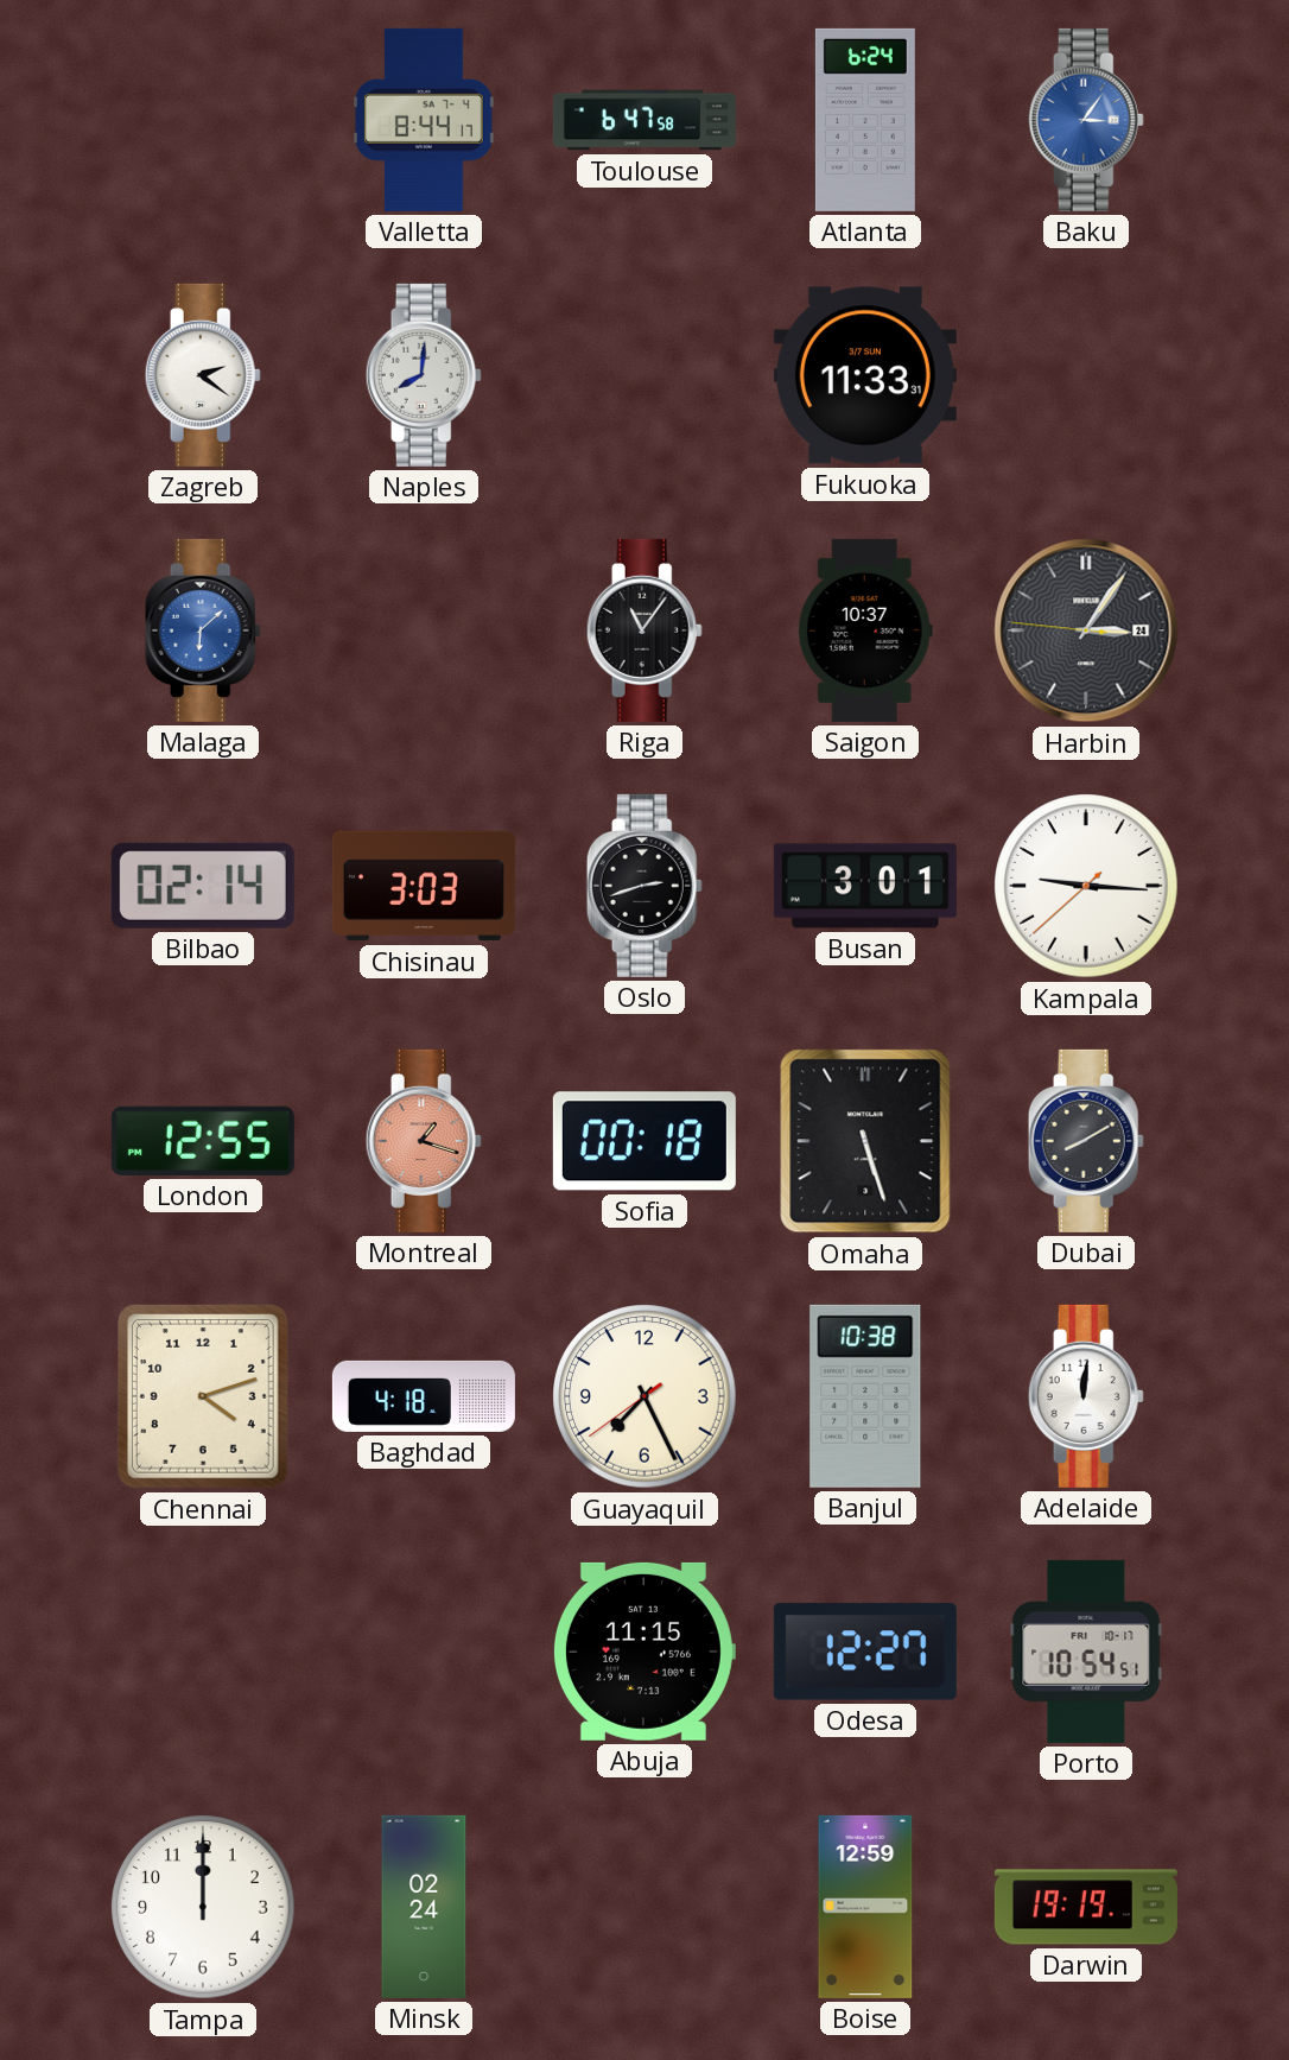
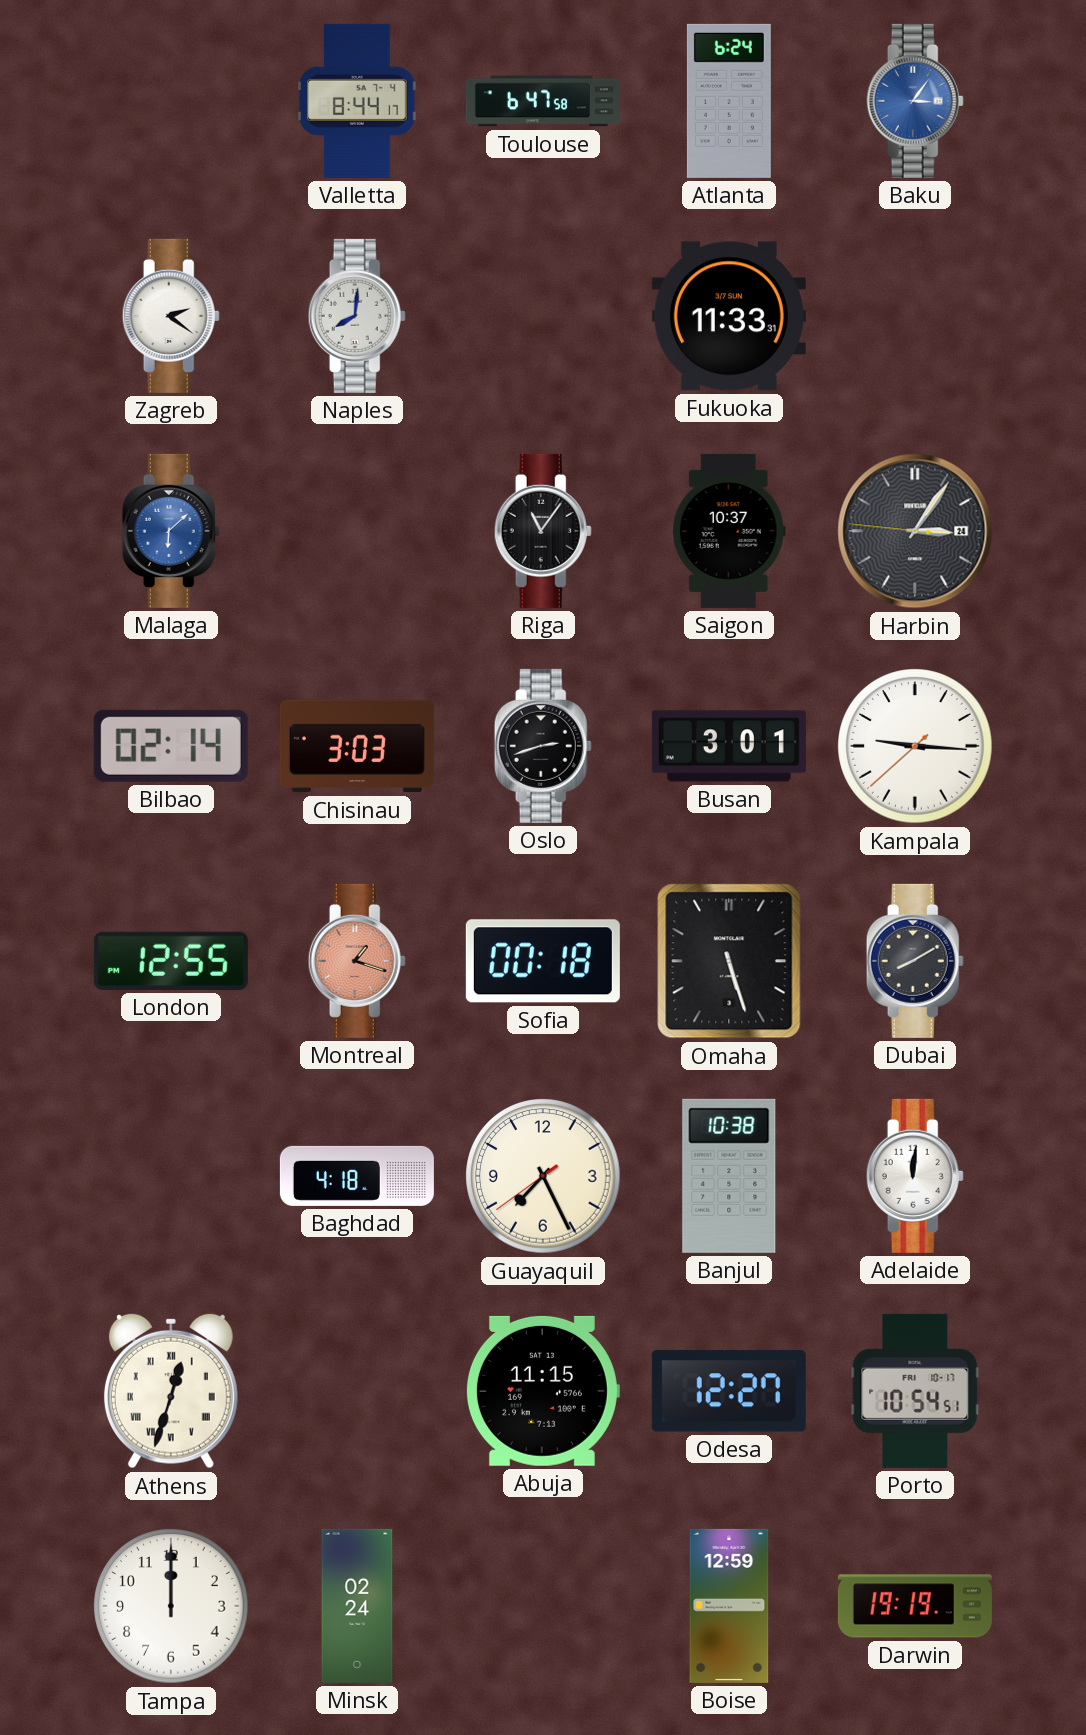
Chennai: 4:12 -> none
Athens: none -> 12:33
